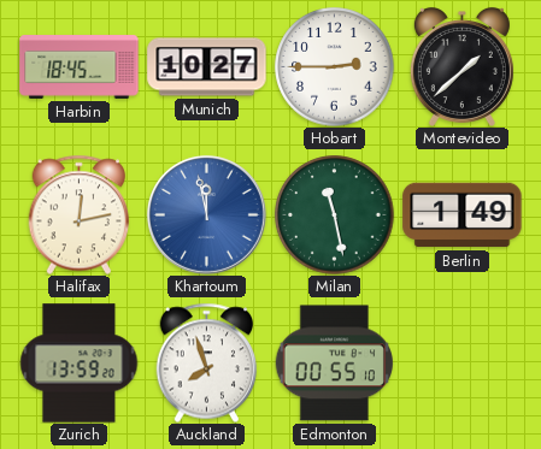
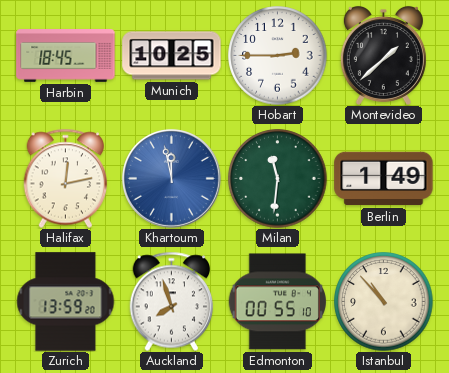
Munich: 10:27 -> 10:25
Milan: 11:28 -> 11:31
Istanbul: none -> 10:53
